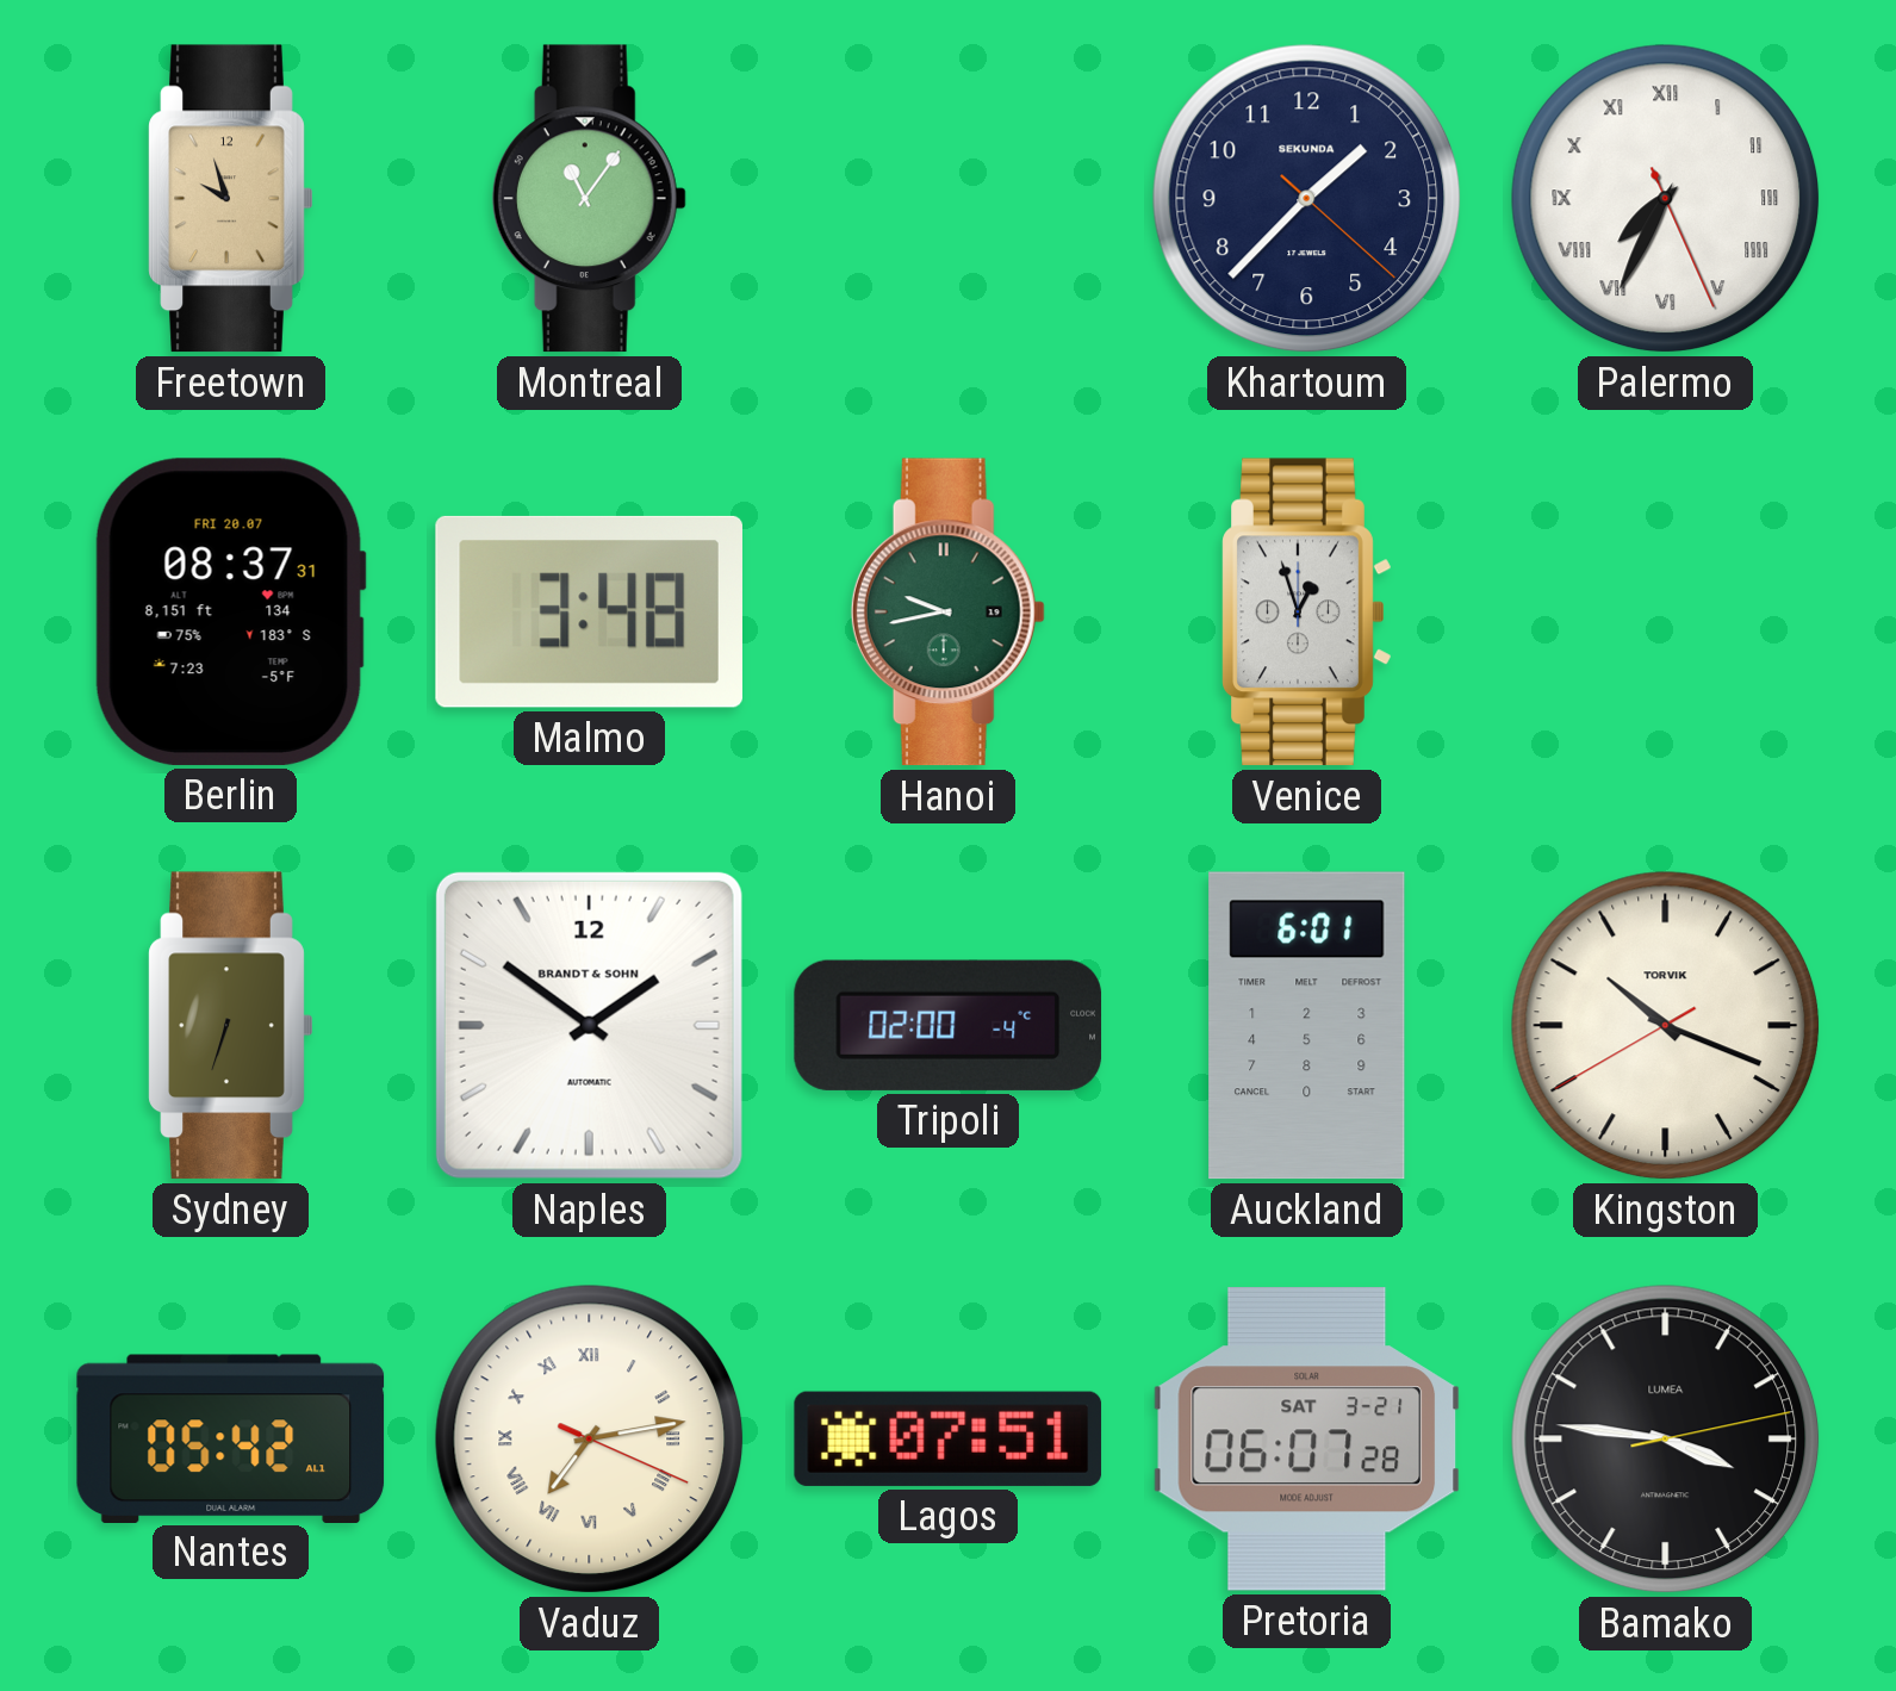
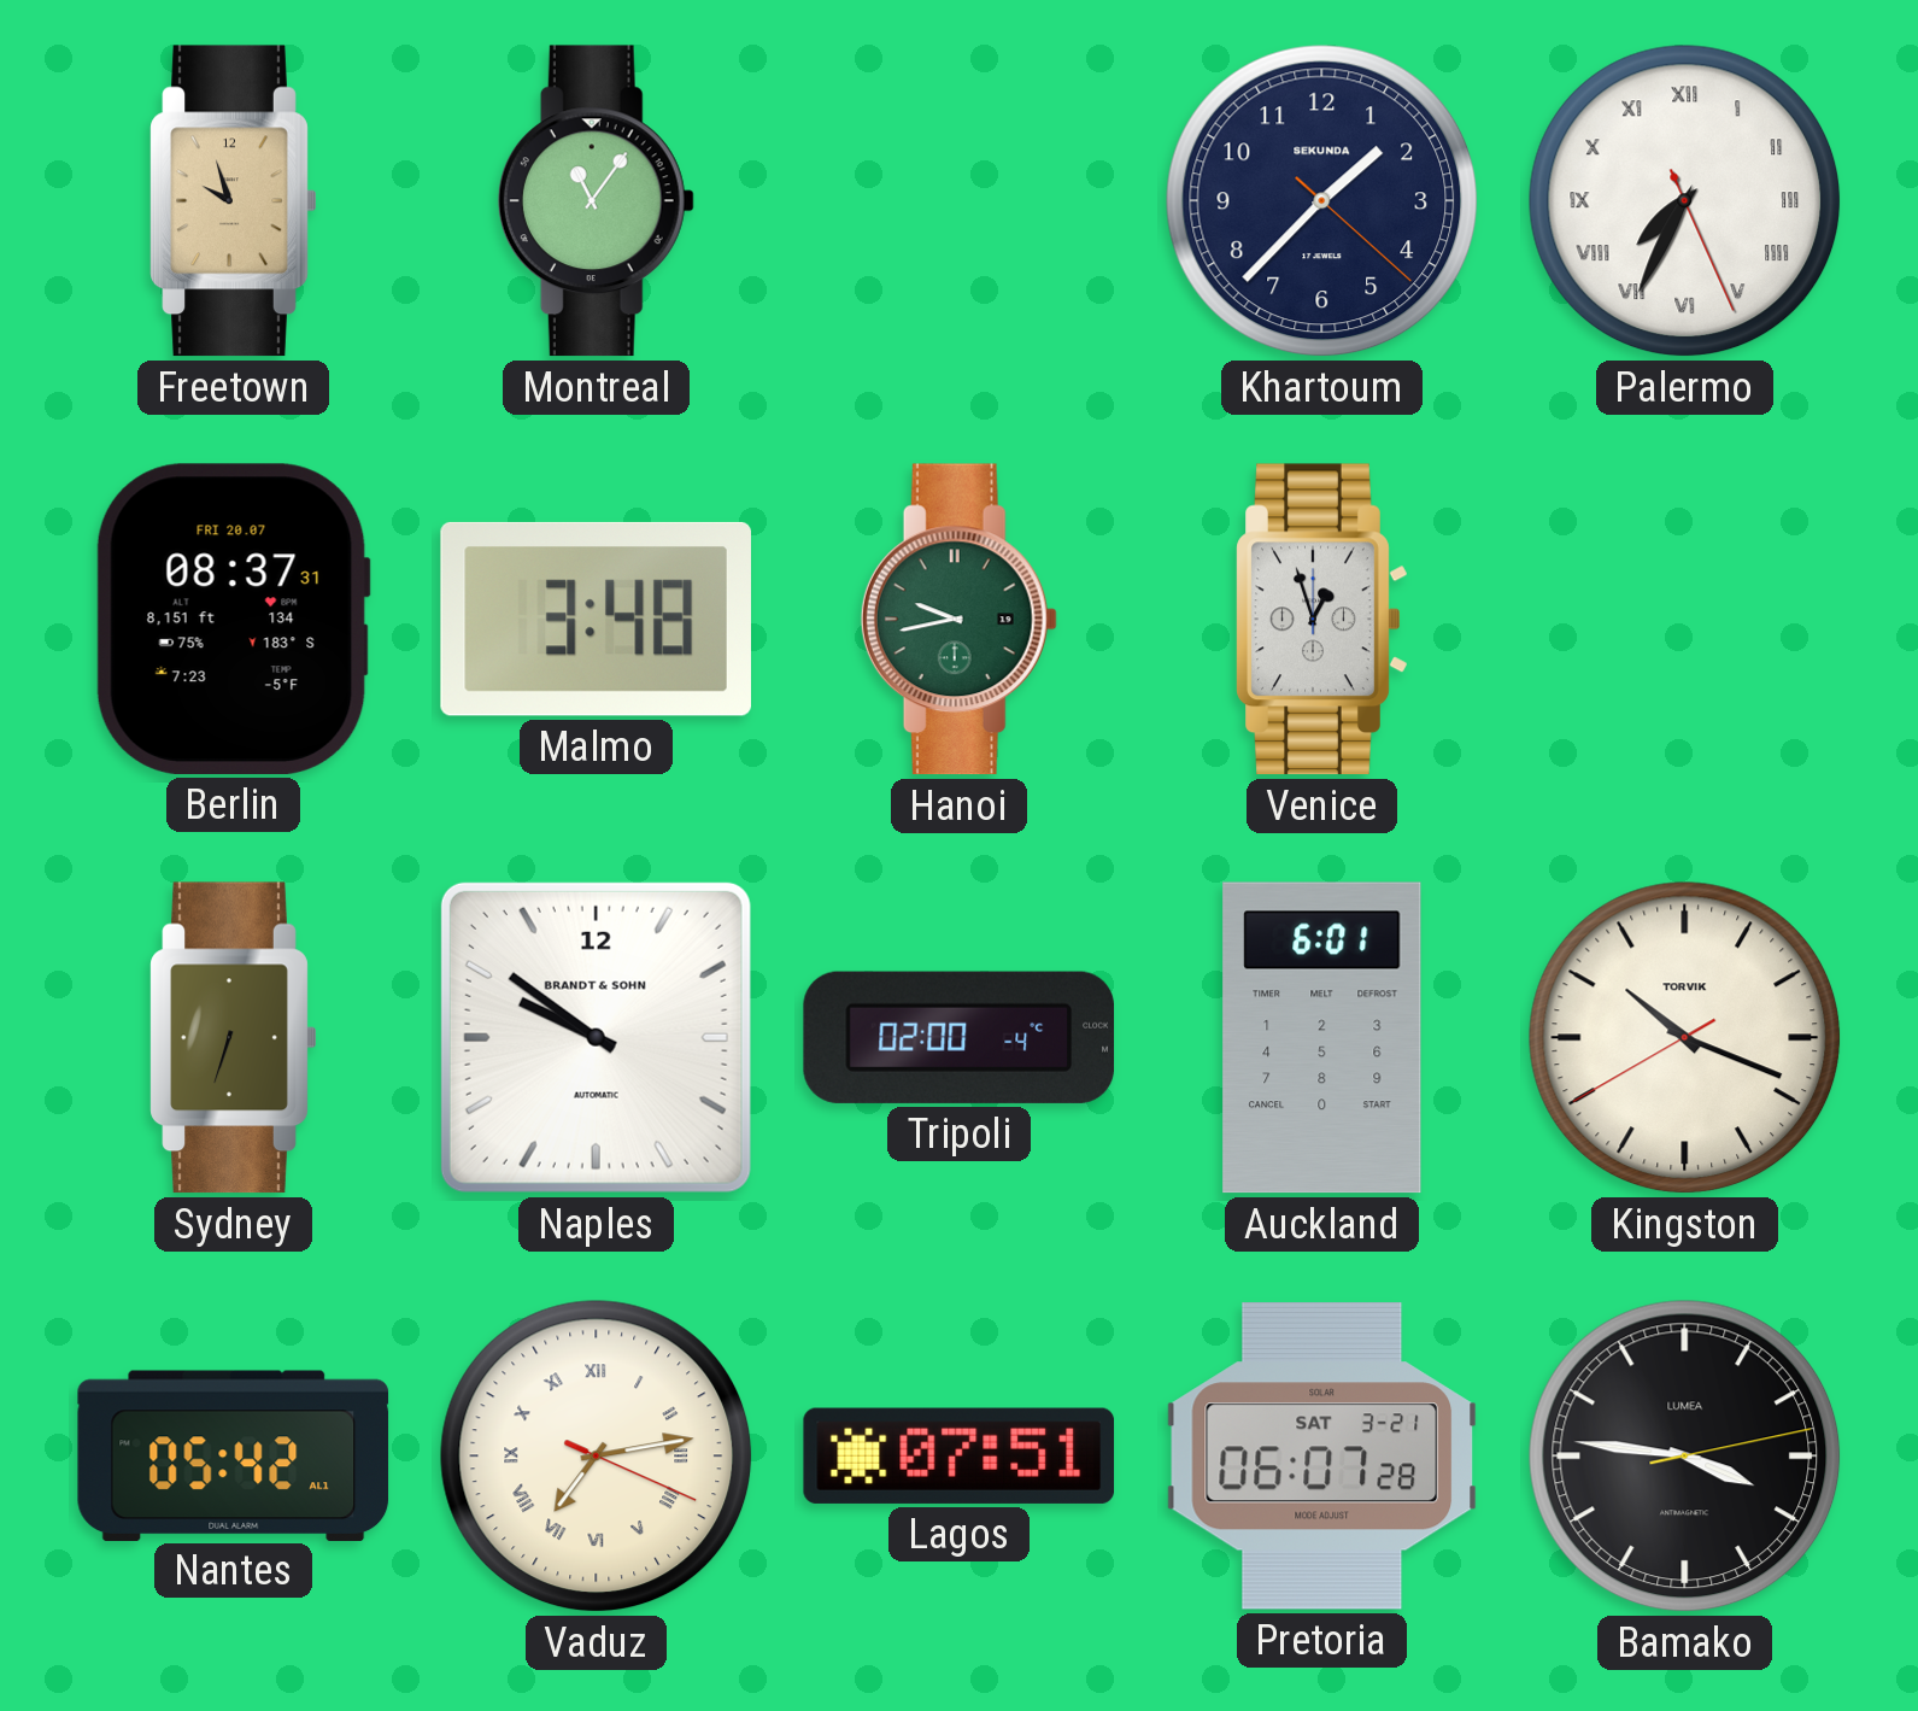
Naples: 1:51 -> 9:51
